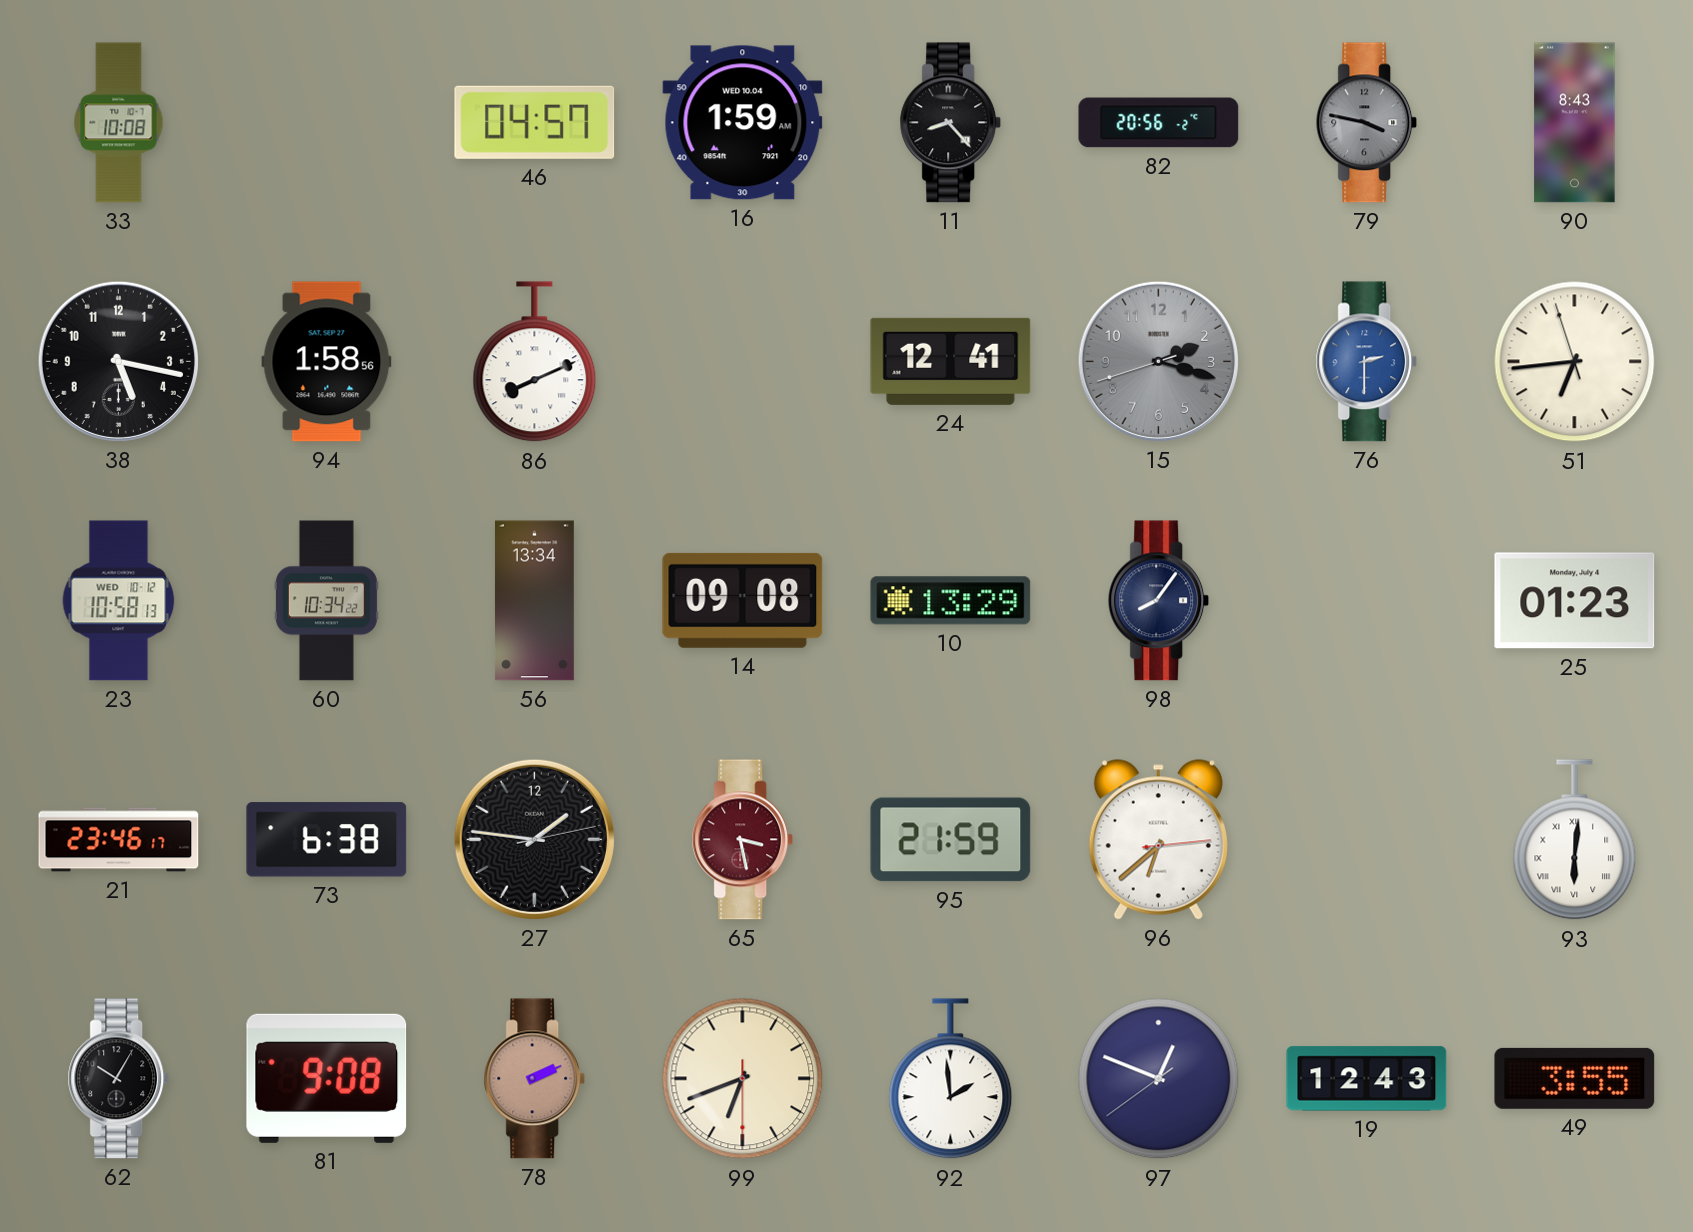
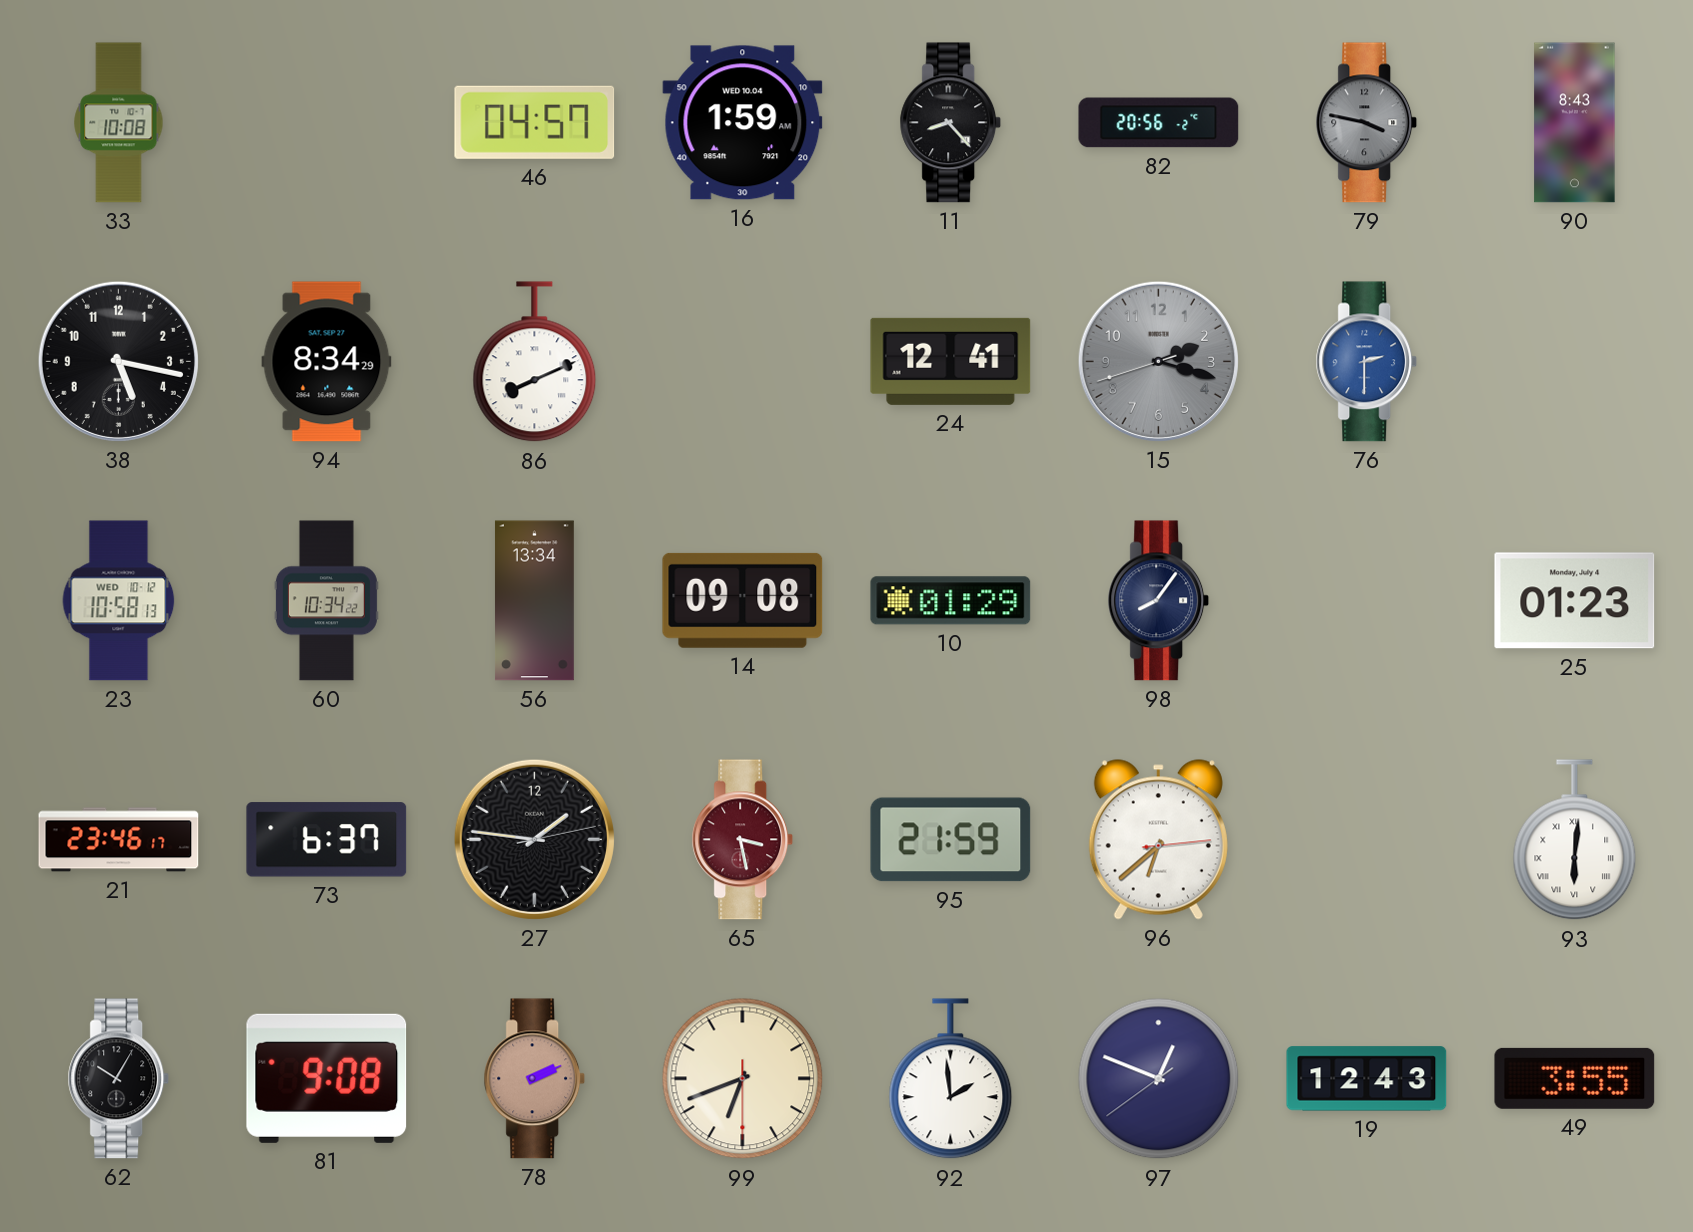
94: 1:58 -> 8:34
51: 6:43 -> none
10: 13:29 -> 01:29
73: 6:38 -> 6:37
